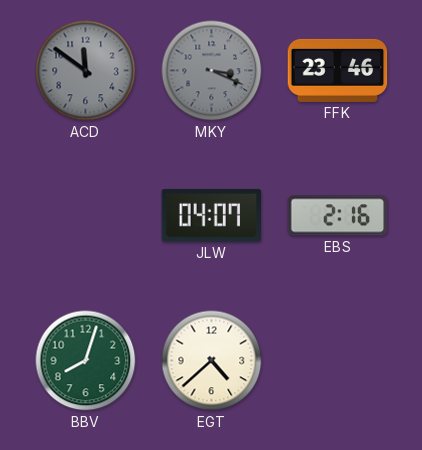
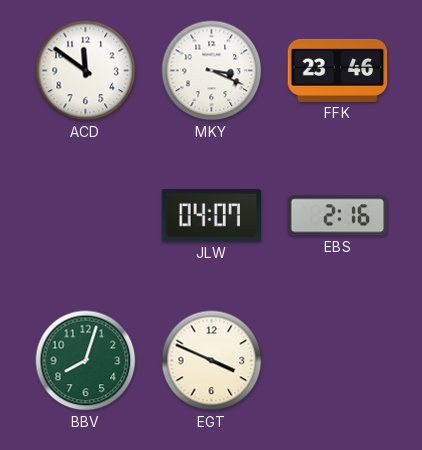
ACD dial: grey -> white
MKY dial: grey -> white
EGT: 4:38 -> 3:49
